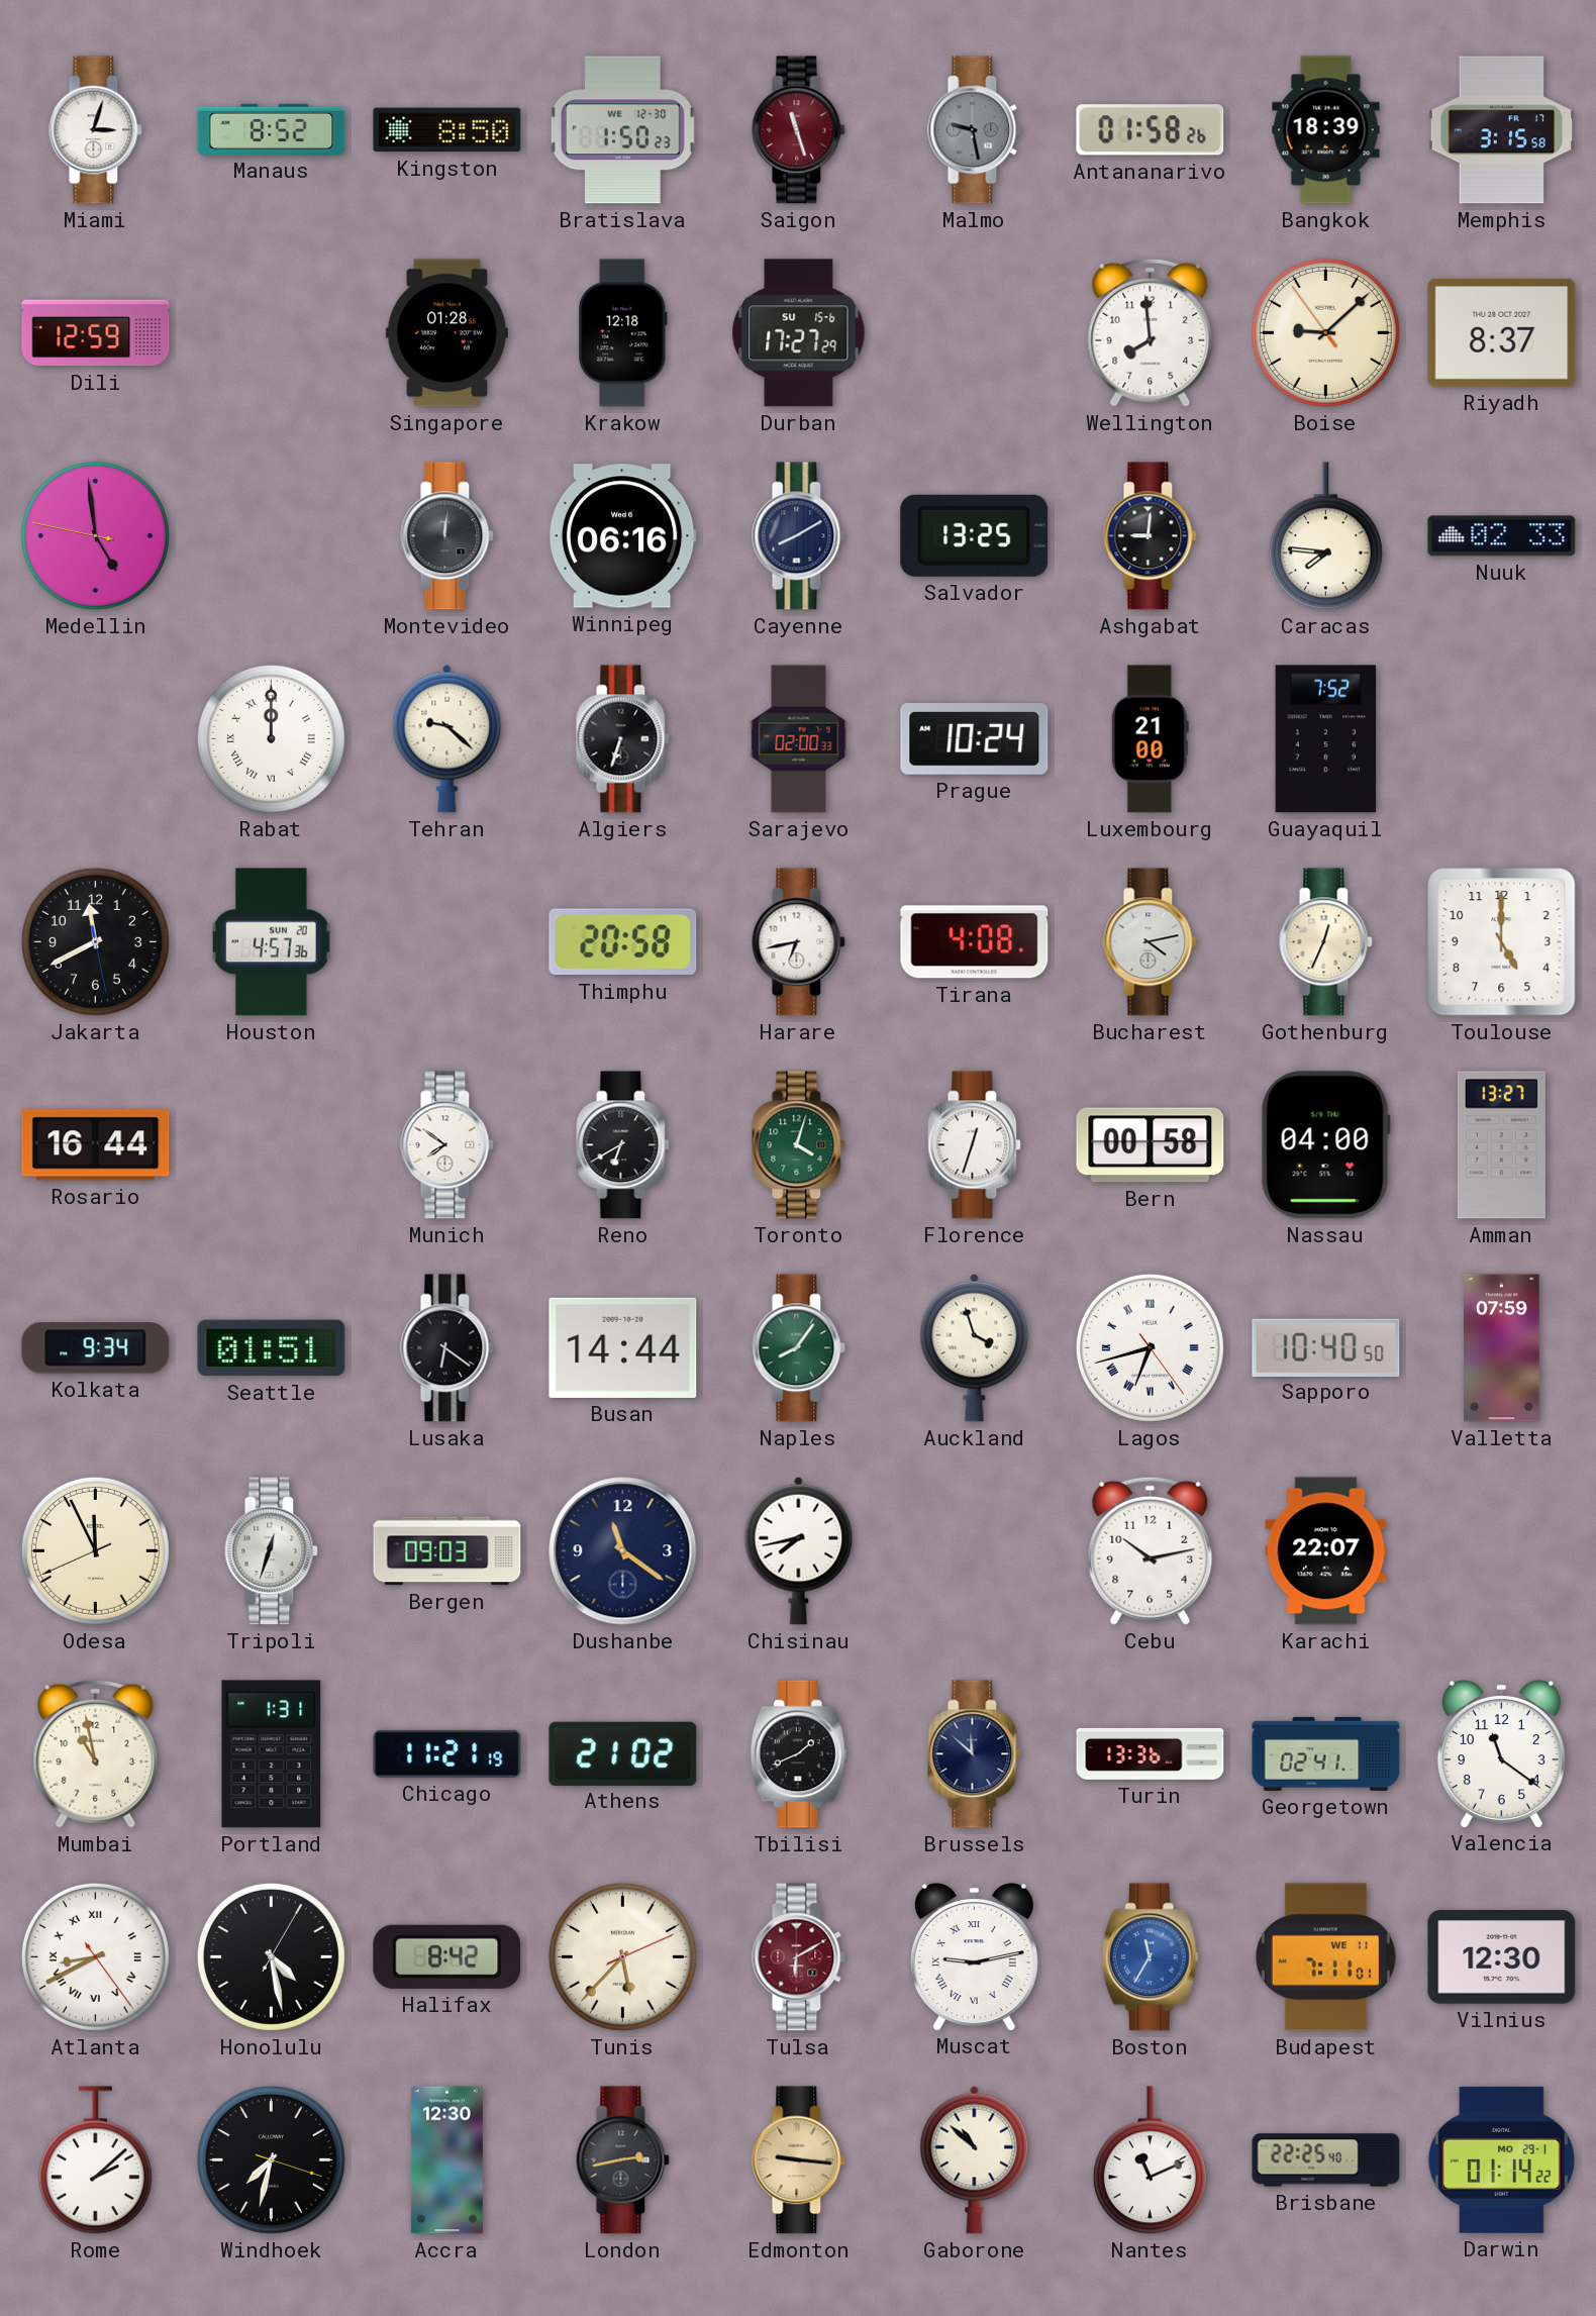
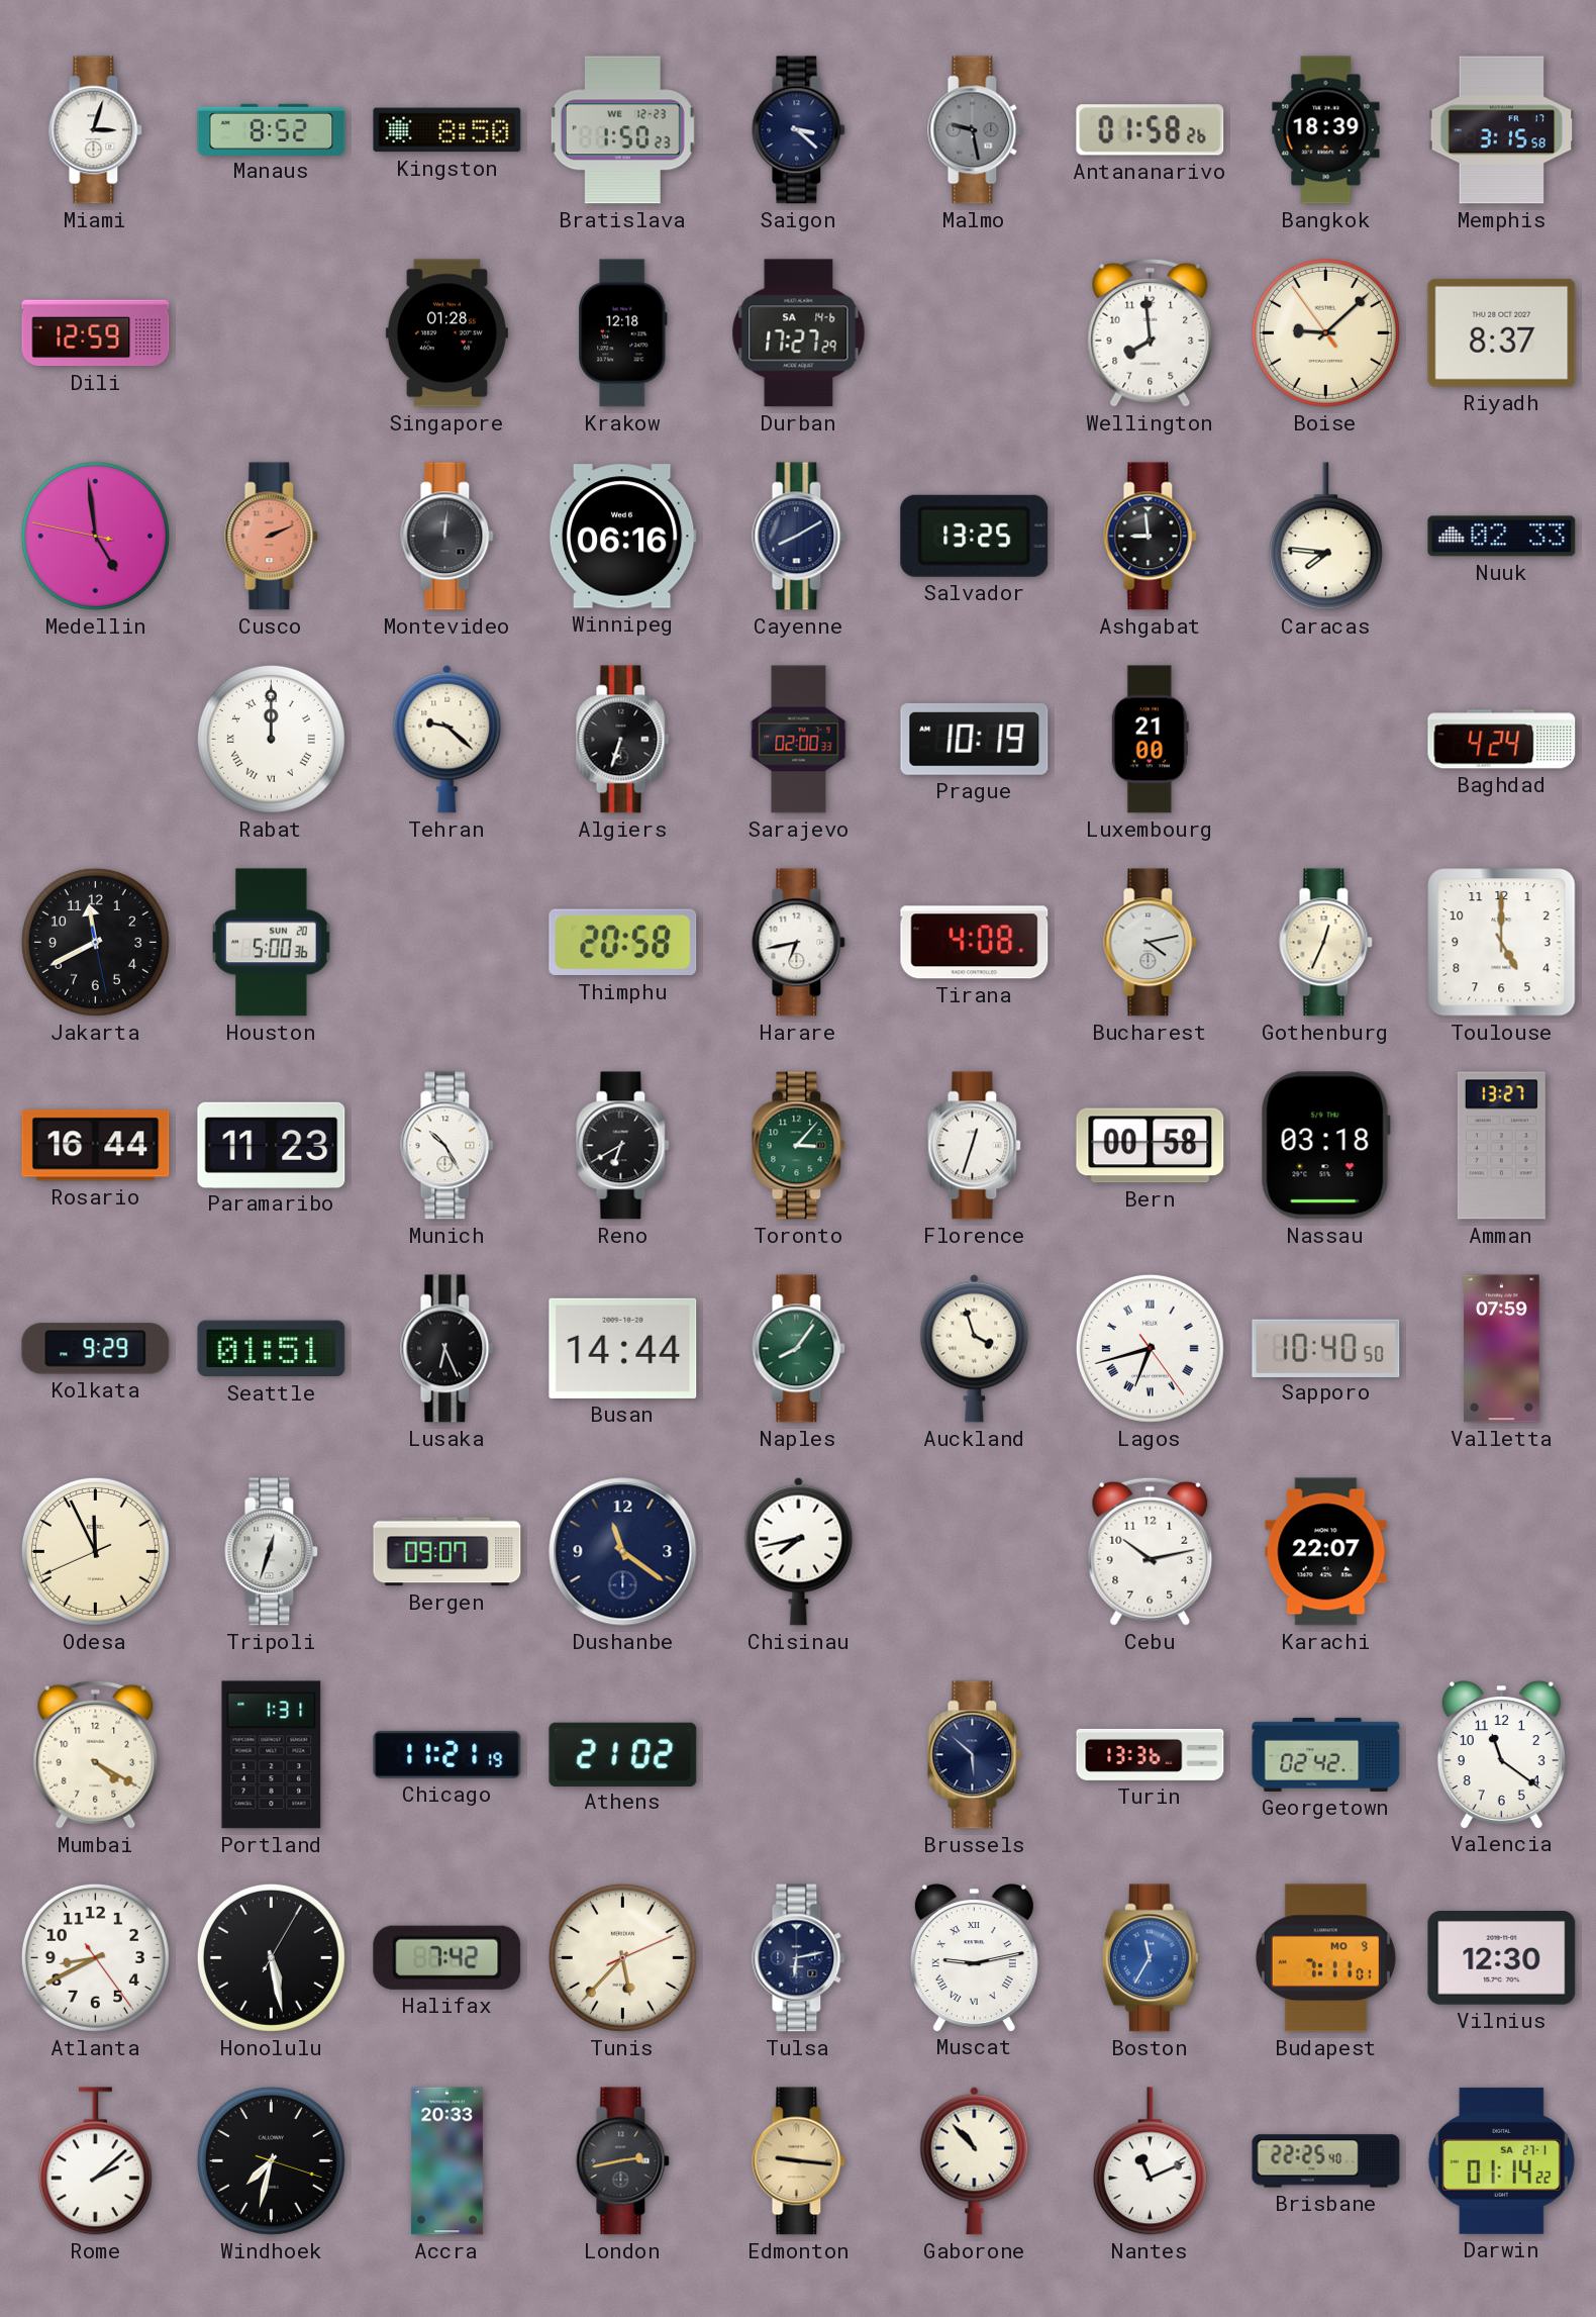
Bratislava date: WE 12-30 -> WE 12-23
Saigon: 11:27 -> 3:22
Saigon dial: burgundy -> navy
Durban date: SU 15-6 -> SA 14-6
Cusco: none -> 2:11
Ashgabat: 9:01 -> 8:59
Prague: 10:24 -> 10:19
Guayaquil: 7:52 -> none
Baghdad: none -> 4:24
Houston: 4:57 -> 5:00
Paramaribo: none -> 11:23
Munich: 7:51 -> 10:25
Toronto: 4:03 -> 3:07
Nassau: 04:00 -> 03:18
Kolkata: 9:34 -> 9:29
Lusaka: 6:21 -> 6:26
Bergen: 09:03 -> 09:07
Mumbai: 10:58 -> 4:20
Tbilisi: 1:41 -> none
Brussels: 11:52 -> 5:52
Georgetown: 02:41 -> 02:42
Atlanta numerals: Roman -> Arabic
Honolulu: 4:28 -> 5:28
Halifax: 8:42 -> 7:42
Tulsa: 6:10 -> 6:13
Tulsa dial: burgundy -> navy
Budapest date: WE 11 -> MO 9
Accra: 12:30 -> 20:33
Gaborone: 10:52 -> 10:53
Darwin date: MO 29-1 -> SA 27-1
